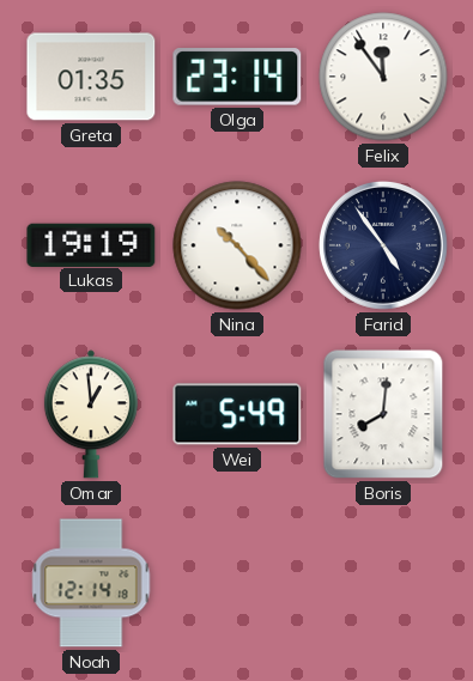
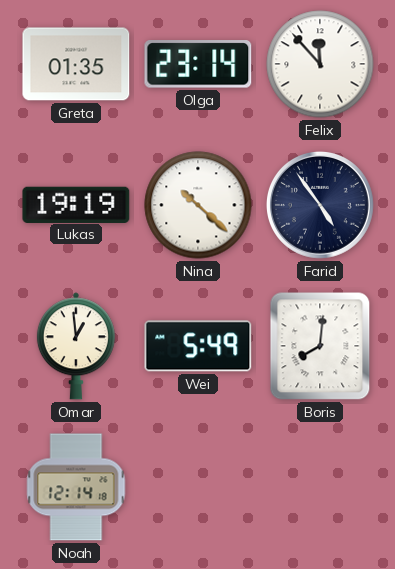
Felix: 11:54 -> 11:53
Nina: 10:23 -> 10:22
